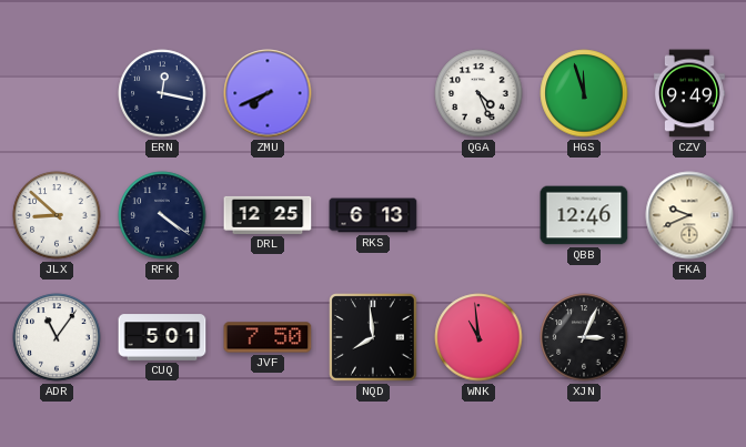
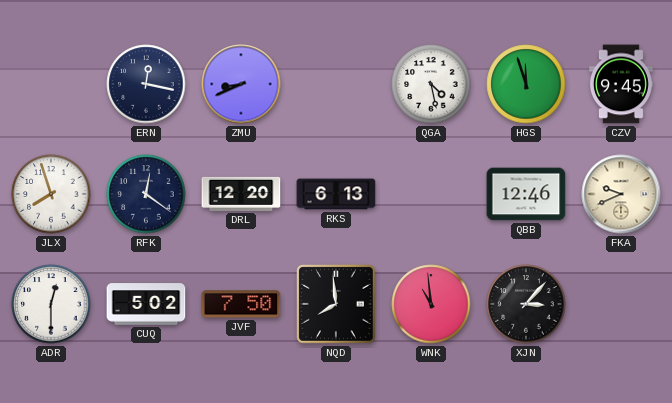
ZMU: 7:41 -> 8:41
QGA: 4:26 -> 4:28
CZV: 9:49 -> 9:45
JLX: 8:52 -> 7:57
RFK: 4:21 -> 12:21
DRL: 12:25 -> 12:20
ADR: 11:06 -> 12:30
CUQ: 5:01 -> 5:02
XJN: 3:04 -> 3:07
